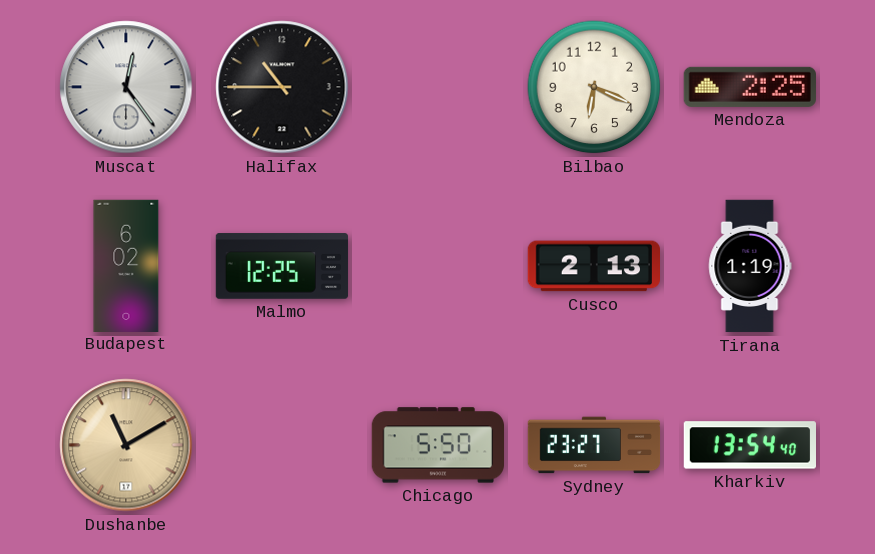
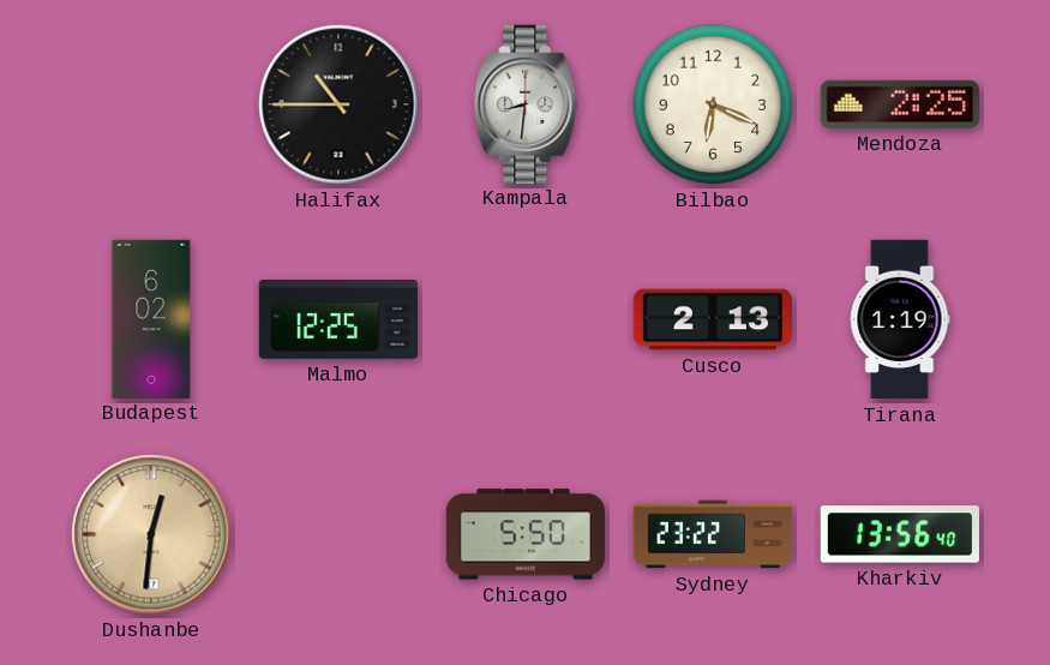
Muscat: 12:24 -> none
Kampala: none -> 8:31
Dushanbe: 11:10 -> 12:31
Sydney: 23:27 -> 23:22
Kharkiv: 13:54 -> 13:56
